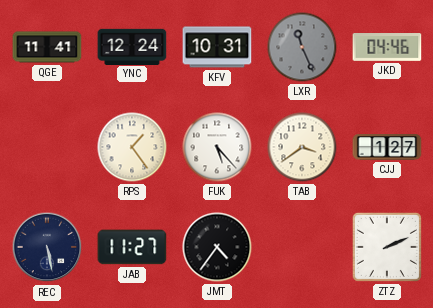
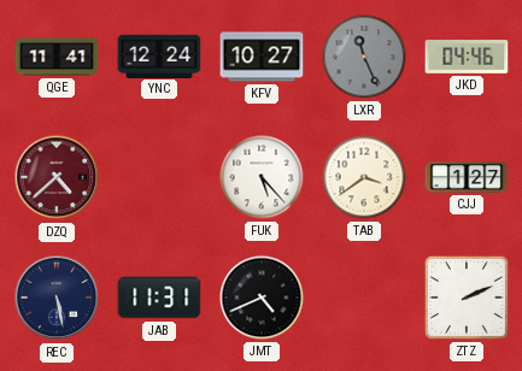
KFV: 10:31 -> 10:27
DZQ: none -> 4:38
RPS: 1:24 -> none
JAB: 11:27 -> 11:31
JMT: 4:36 -> 4:41
